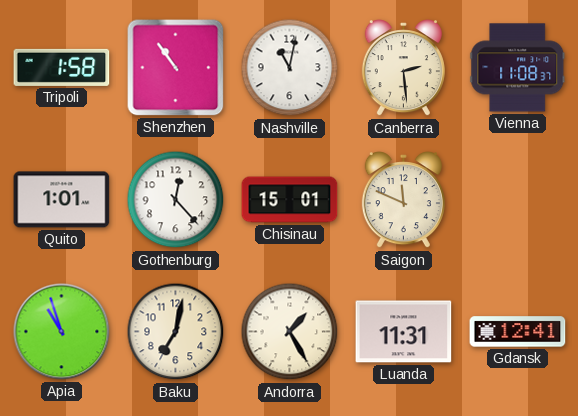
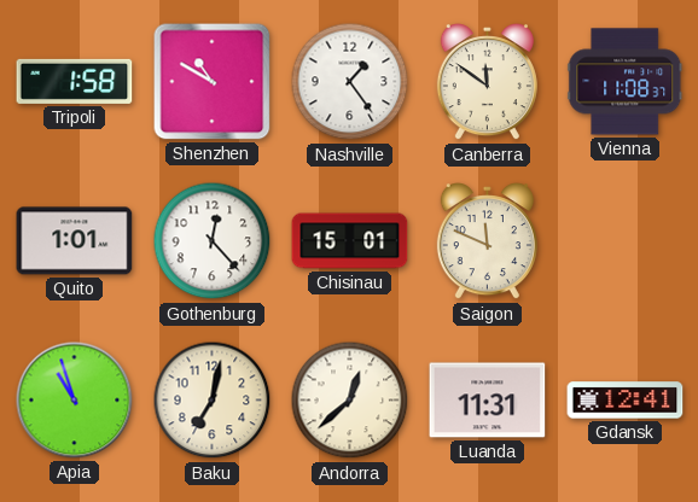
Shenzhen: 10:54 -> 10:50
Nashville: 11:02 -> 1:24
Canberra: 2:29 -> 11:51
Andorra: 1:25 -> 12:38
